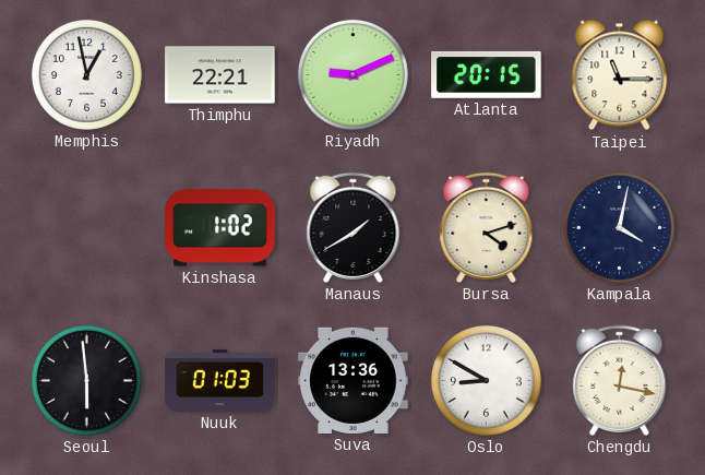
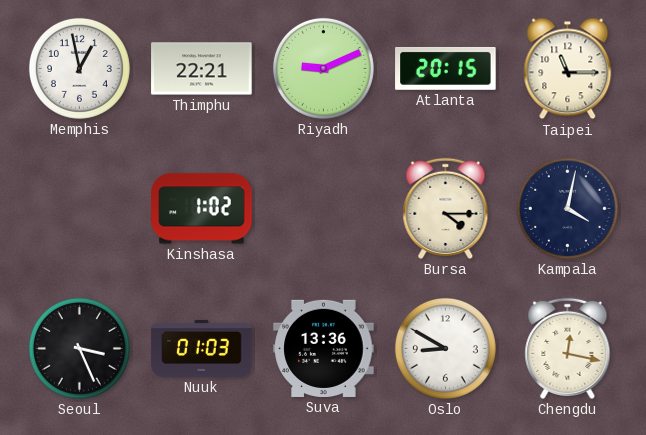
Manaus: 1:40 -> none
Bursa: 4:12 -> 4:15
Seoul: 5:59 -> 3:26
